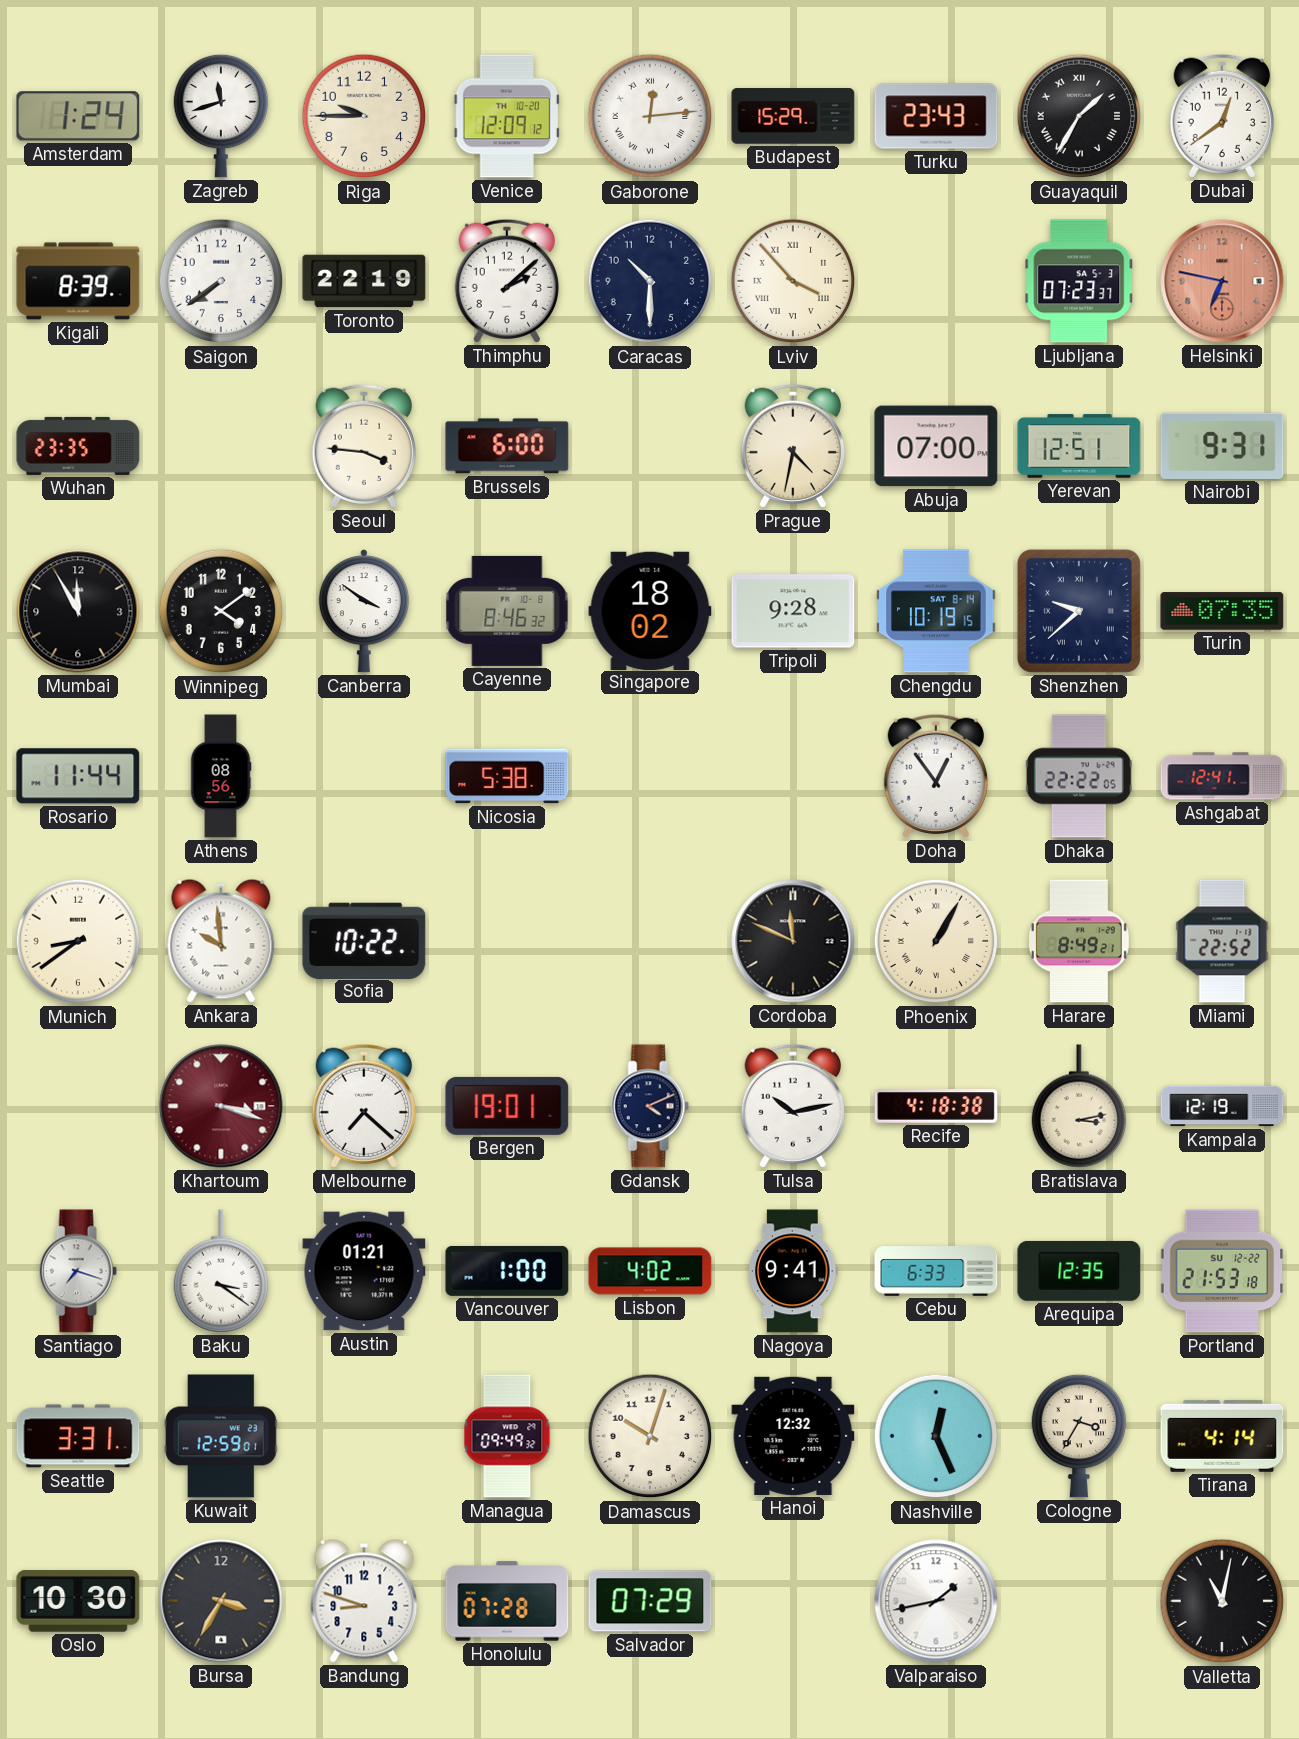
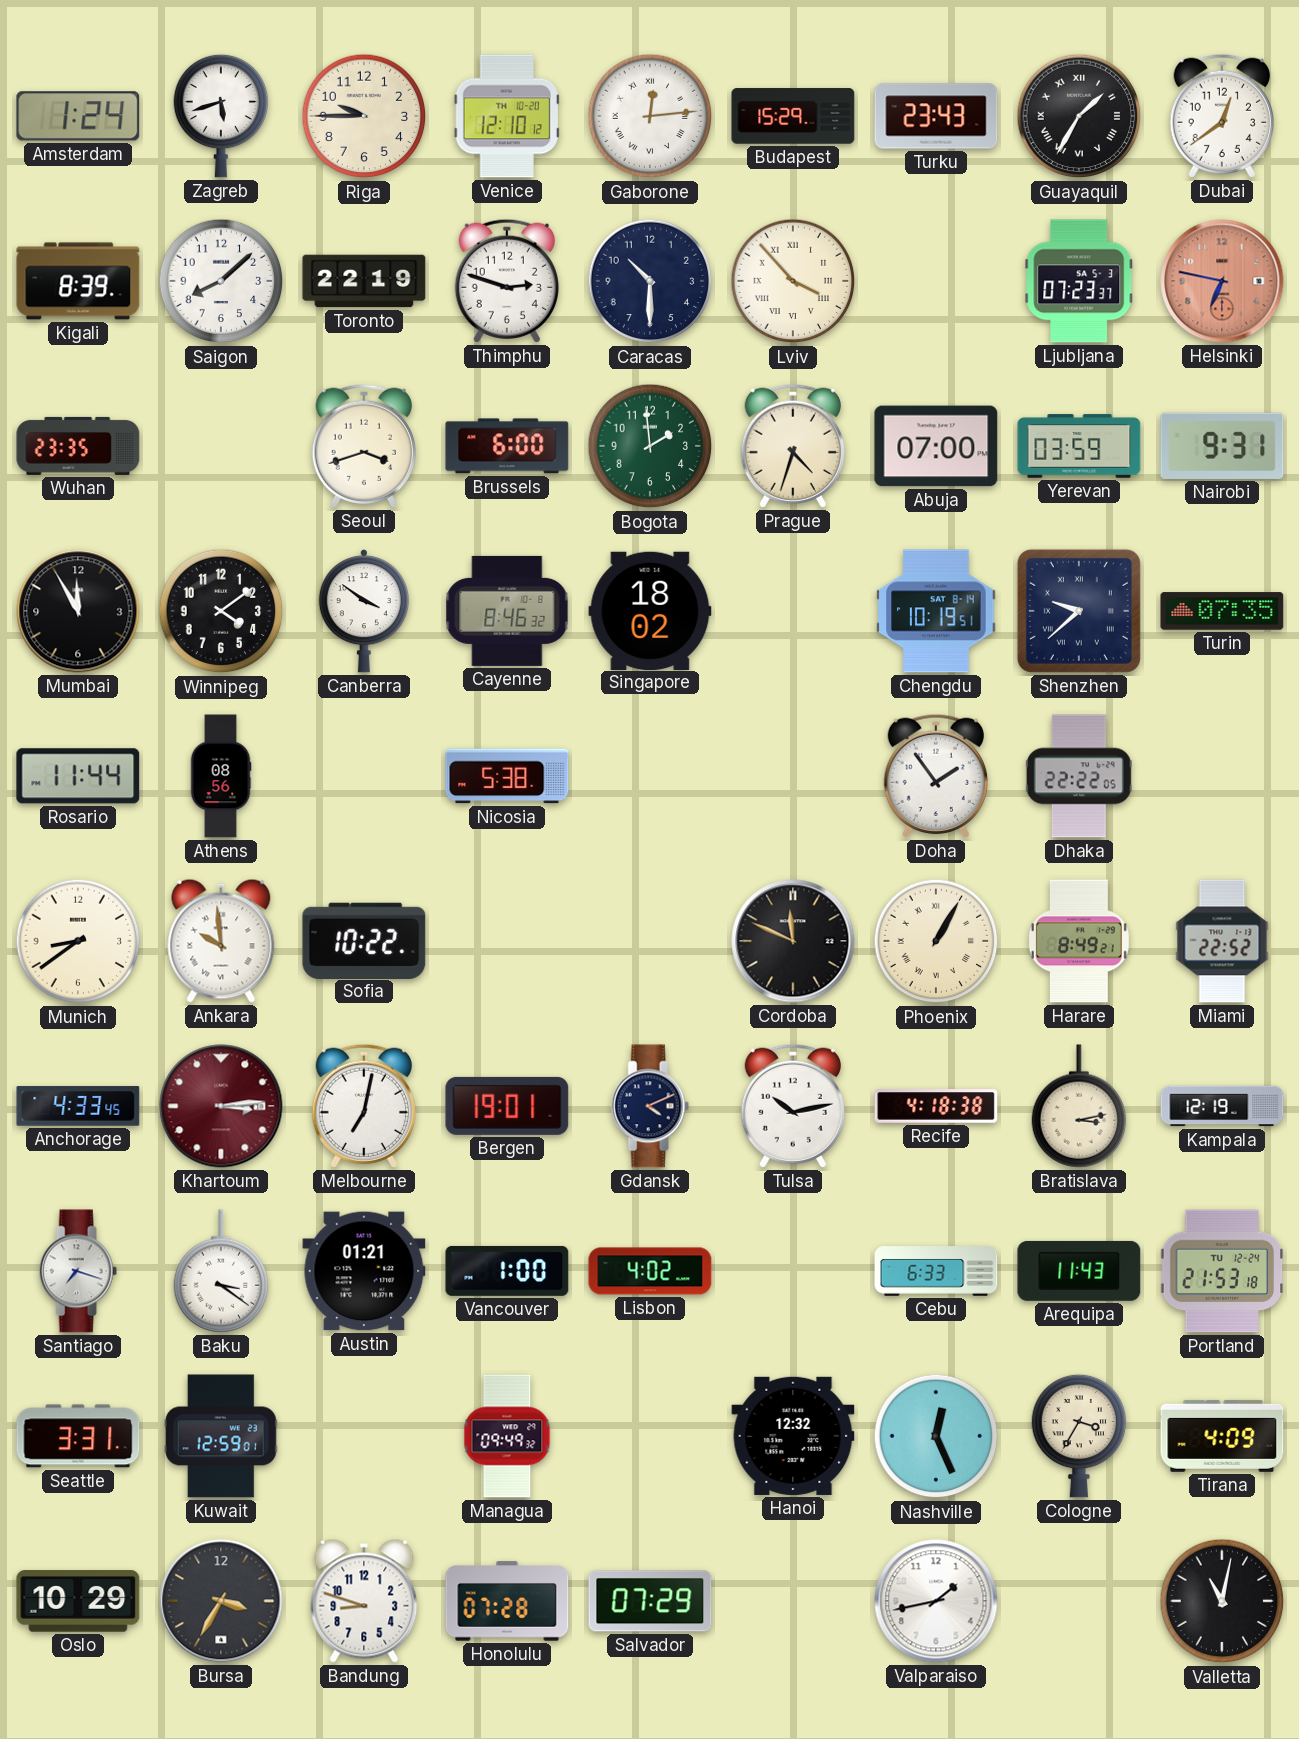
Zagreb: 11:42 -> 5:42
Venice: 12:09 -> 12:10
Saigon: 7:39 -> 8:08
Thimphu: 2:08 -> 2:48
Seoul: 3:46 -> 3:42
Bogota: none -> 1:59
Prague: 4:32 -> 4:33
Yerevan: 12:51 -> 03:59
Tripoli: 9:28 -> none
Chengdu: 10:19:15 -> 10:19:51
Doha: 12:54 -> 1:54
Ashgabat: 12:41 -> none
Anchorage: none -> 4:33
Khartoum: 3:18 -> 3:14
Melbourne: 7:22 -> 7:02
Nagoya: 9:41 -> none
Arequipa: 12:35 -> 11:43
Portland date: SU 12-22 -> TU 12-24
Damascus: 10:03 -> none
Tirana: 4:14 -> 4:09
Oslo: 10:30 -> 10:29
